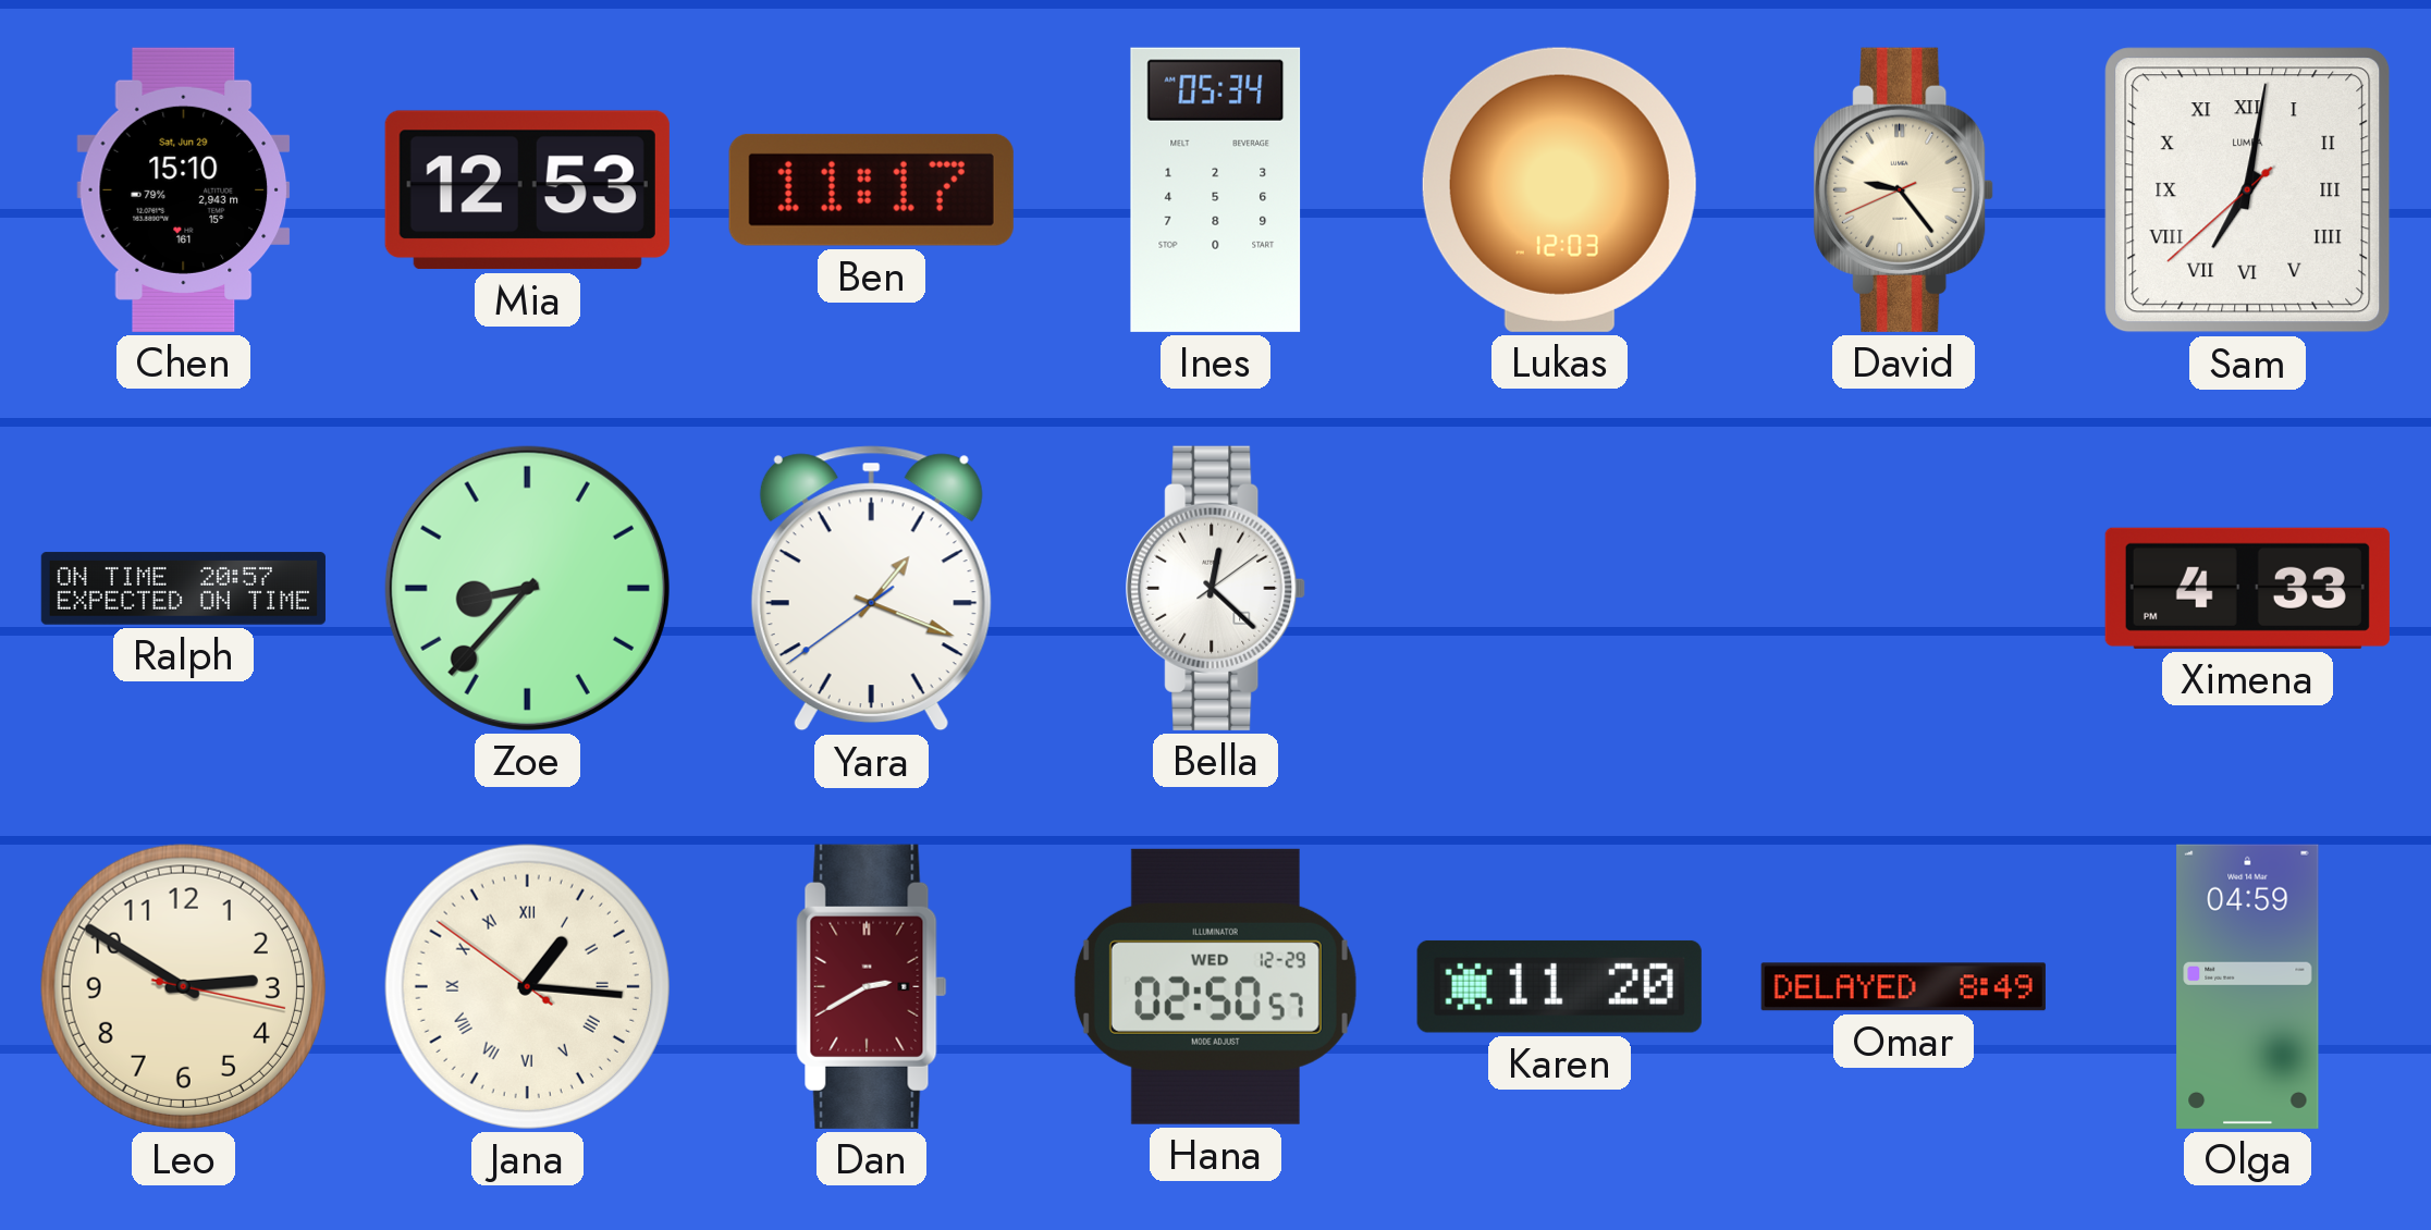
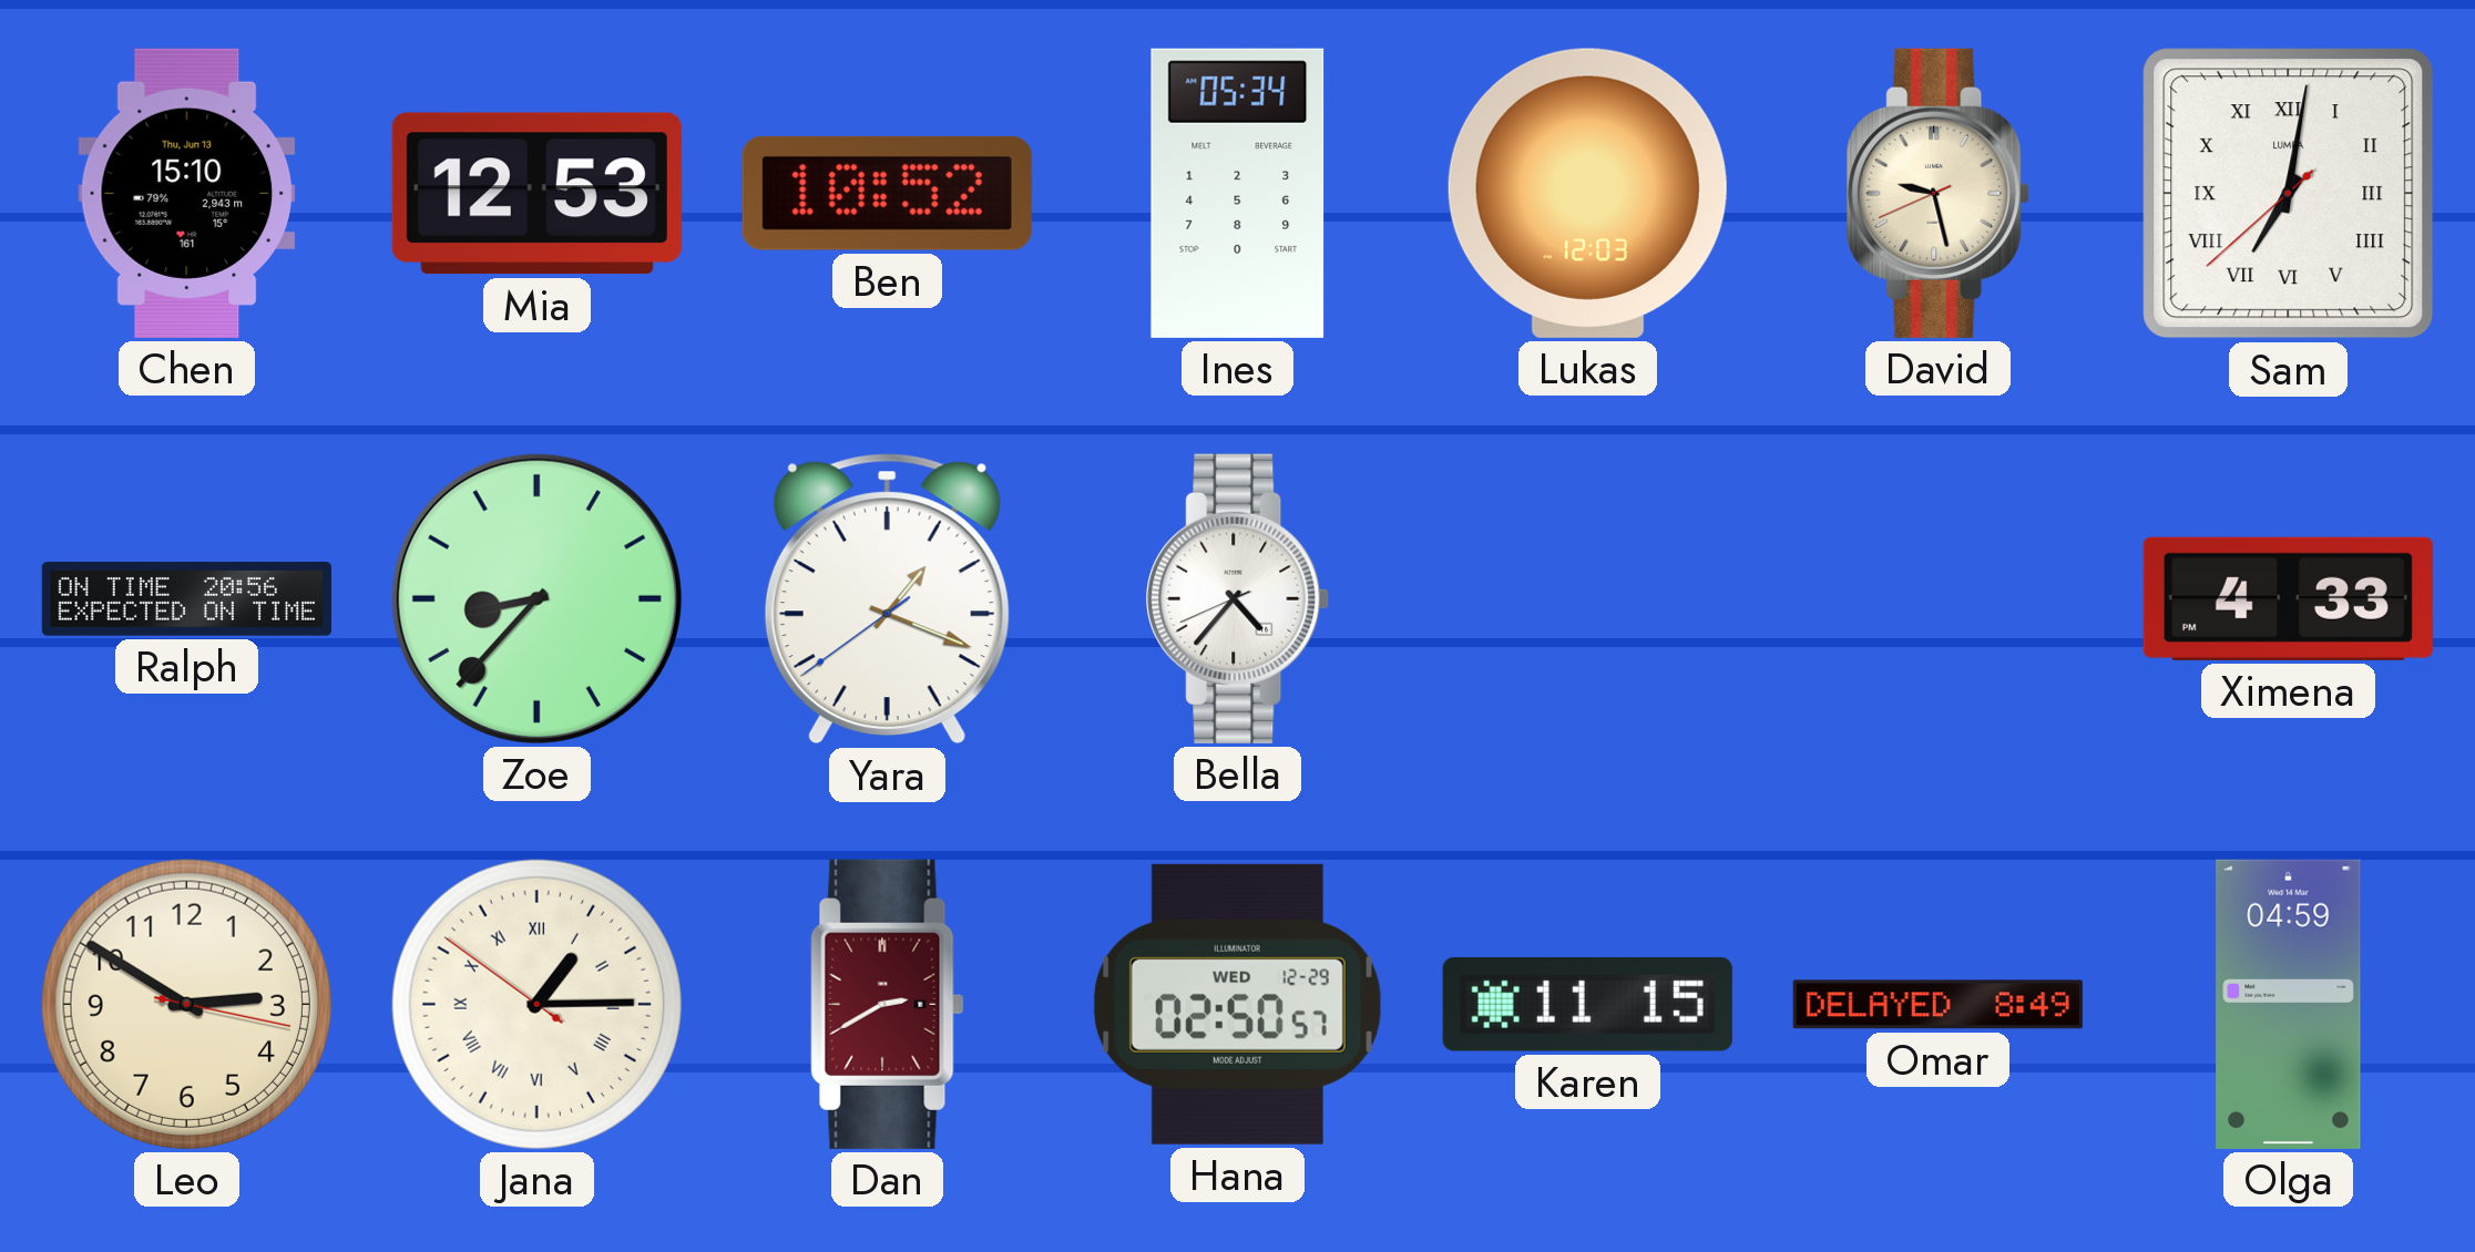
Chen date: Sat, Jun 29 -> Thu, Jun 13
Ben: 11:17 -> 10:52
David: 9:23 -> 9:27
Ralph: 20:57 -> 20:56
Bella: 12:22 -> 4:36
Jana: 1:15 -> 1:14
Karen: 11:20 -> 11:15
